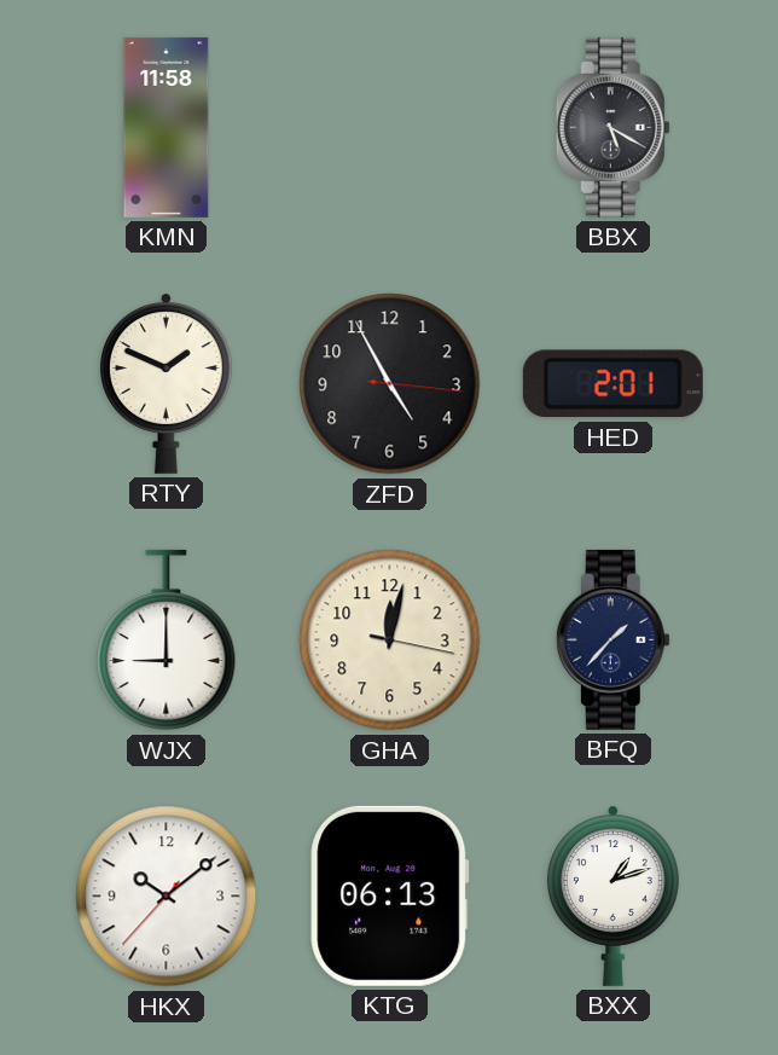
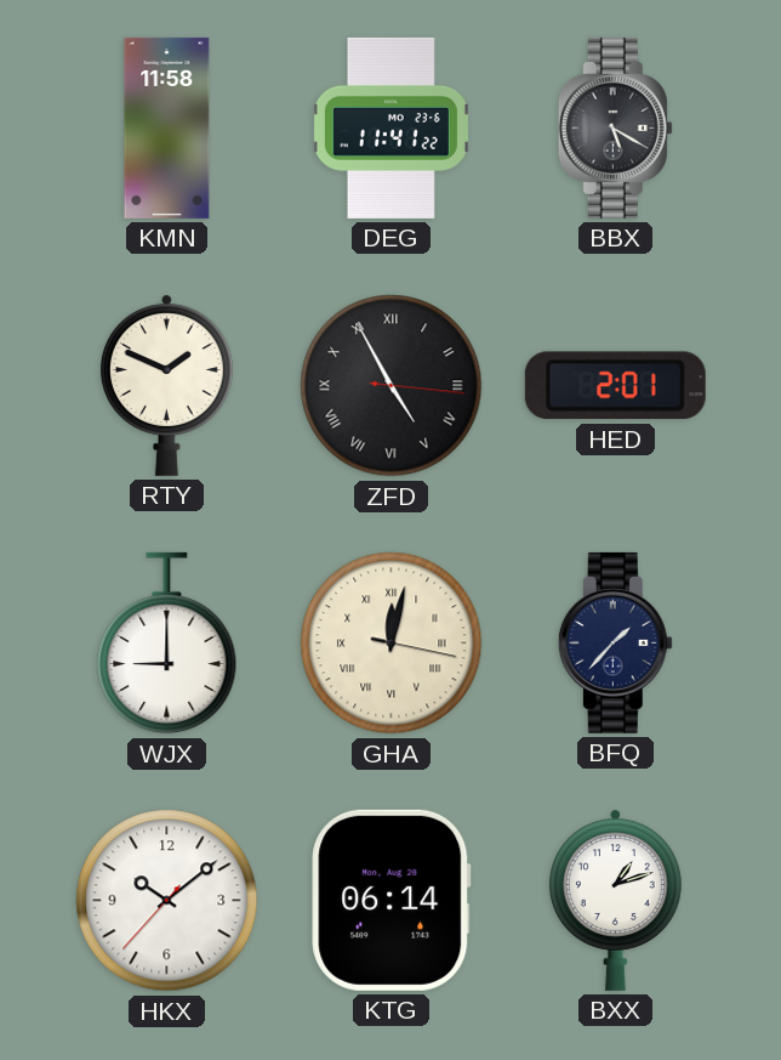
DEG: none -> 11:41
ZFD numerals: Arabic -> Roman
GHA numerals: Arabic -> Roman
KTG: 06:13 -> 06:14
